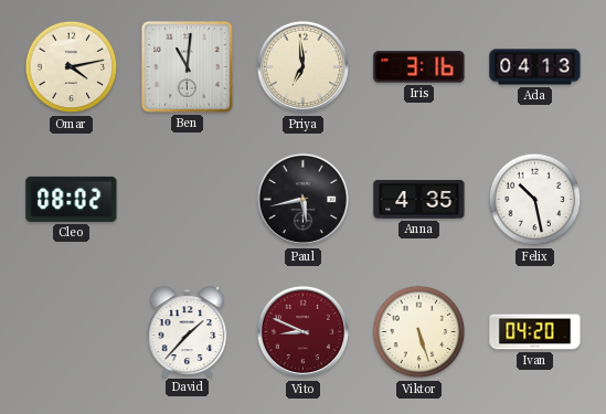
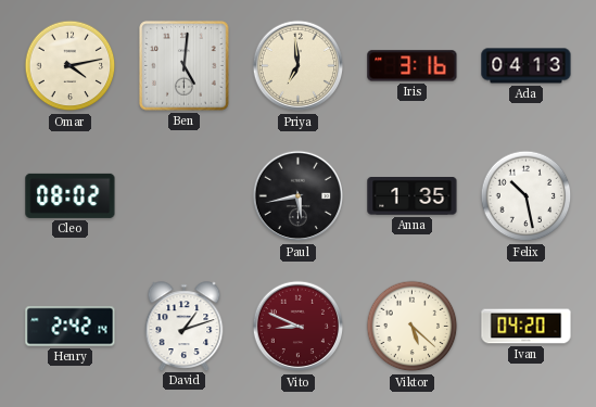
Ben: 11:01 -> 5:01
Anna: 4:35 -> 1:35
Henry: none -> 2:42
David: 1:37 -> 1:12
Viktor: 5:27 -> 5:22
